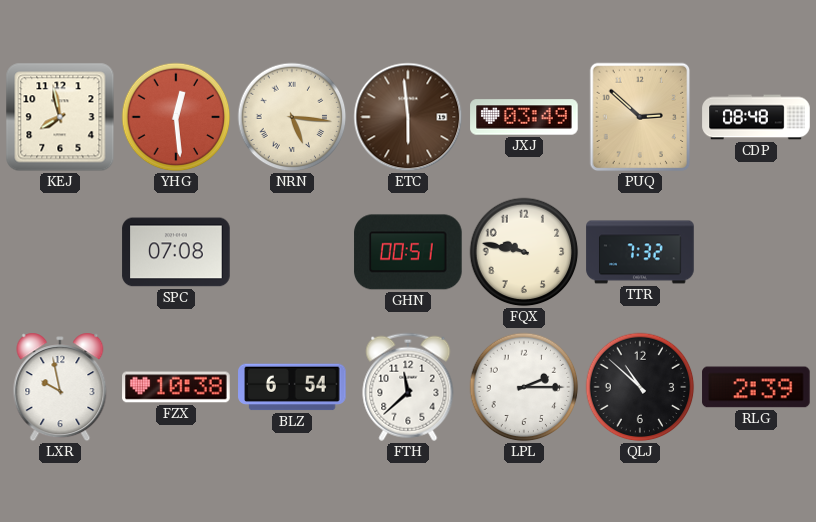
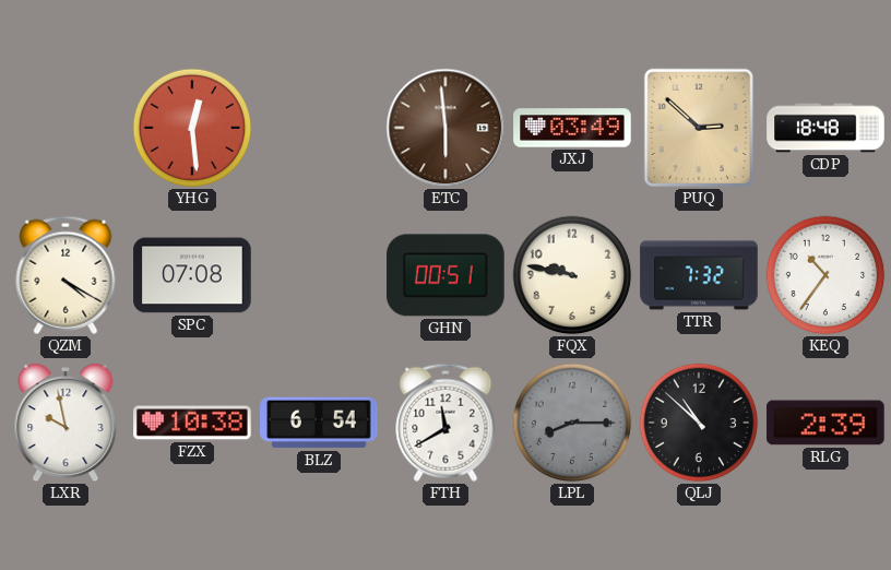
KEJ: 7:58 -> none
NRN: 5:16 -> none
CDP: 08:48 -> 18:48
QZM: none -> 4:20
KEQ: none -> 10:36
FTH: 11:38 -> 11:40
LPL: 2:15 -> 8:15
LPL dial: white -> grey
